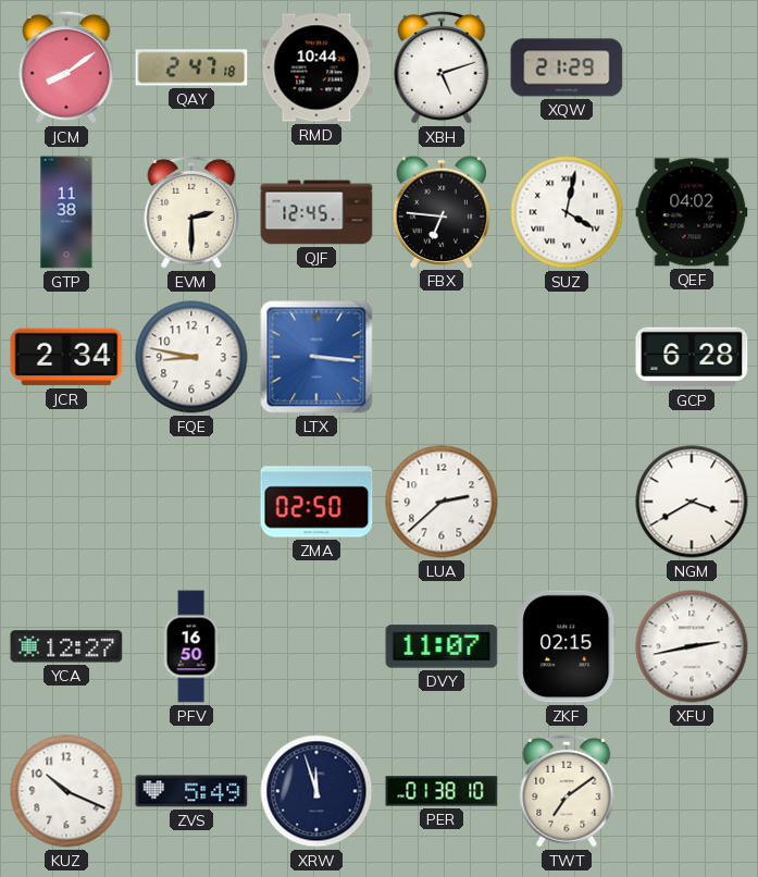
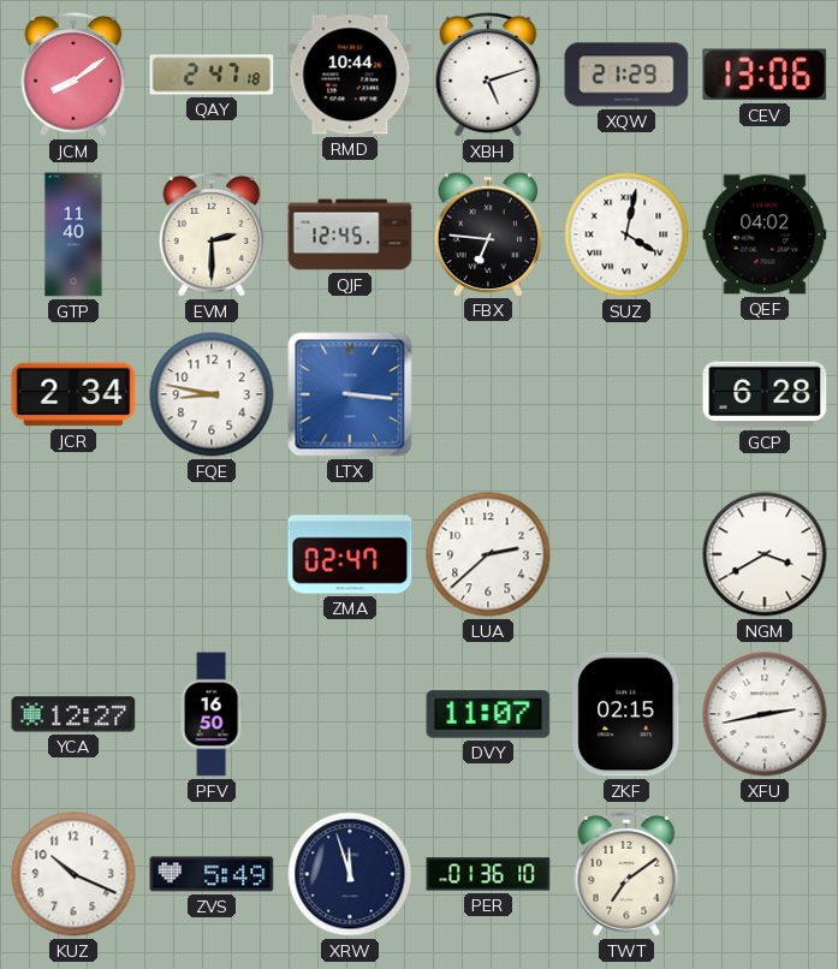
CEV: none -> 13:06
GTP: 11:38 -> 11:40
ZMA: 02:50 -> 02:47
PER: 01:38 -> 01:36
